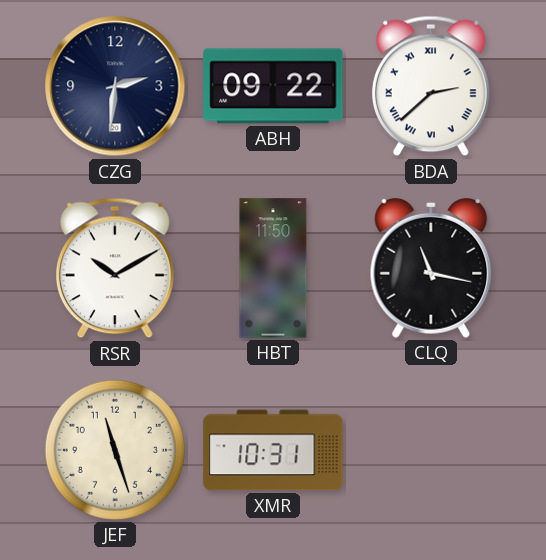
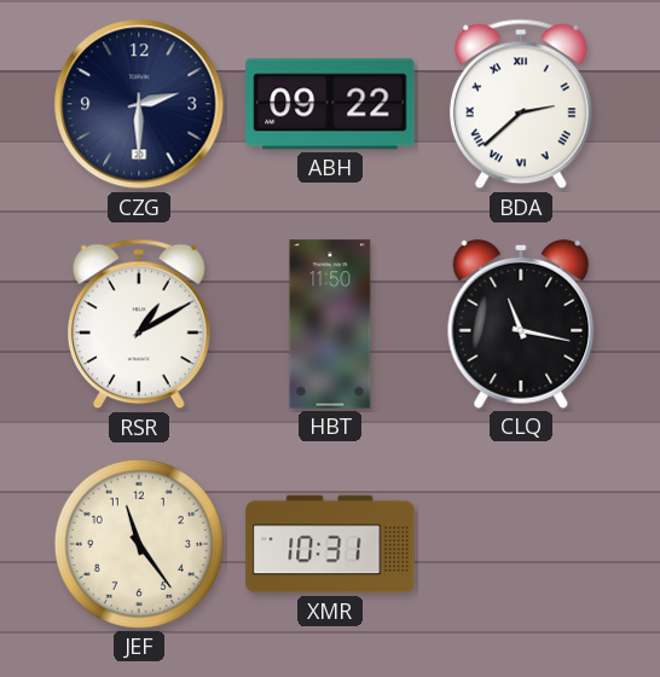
CZG: 2:31 -> 2:30
RSR: 10:10 -> 1:10
JEF: 11:27 -> 11:24
